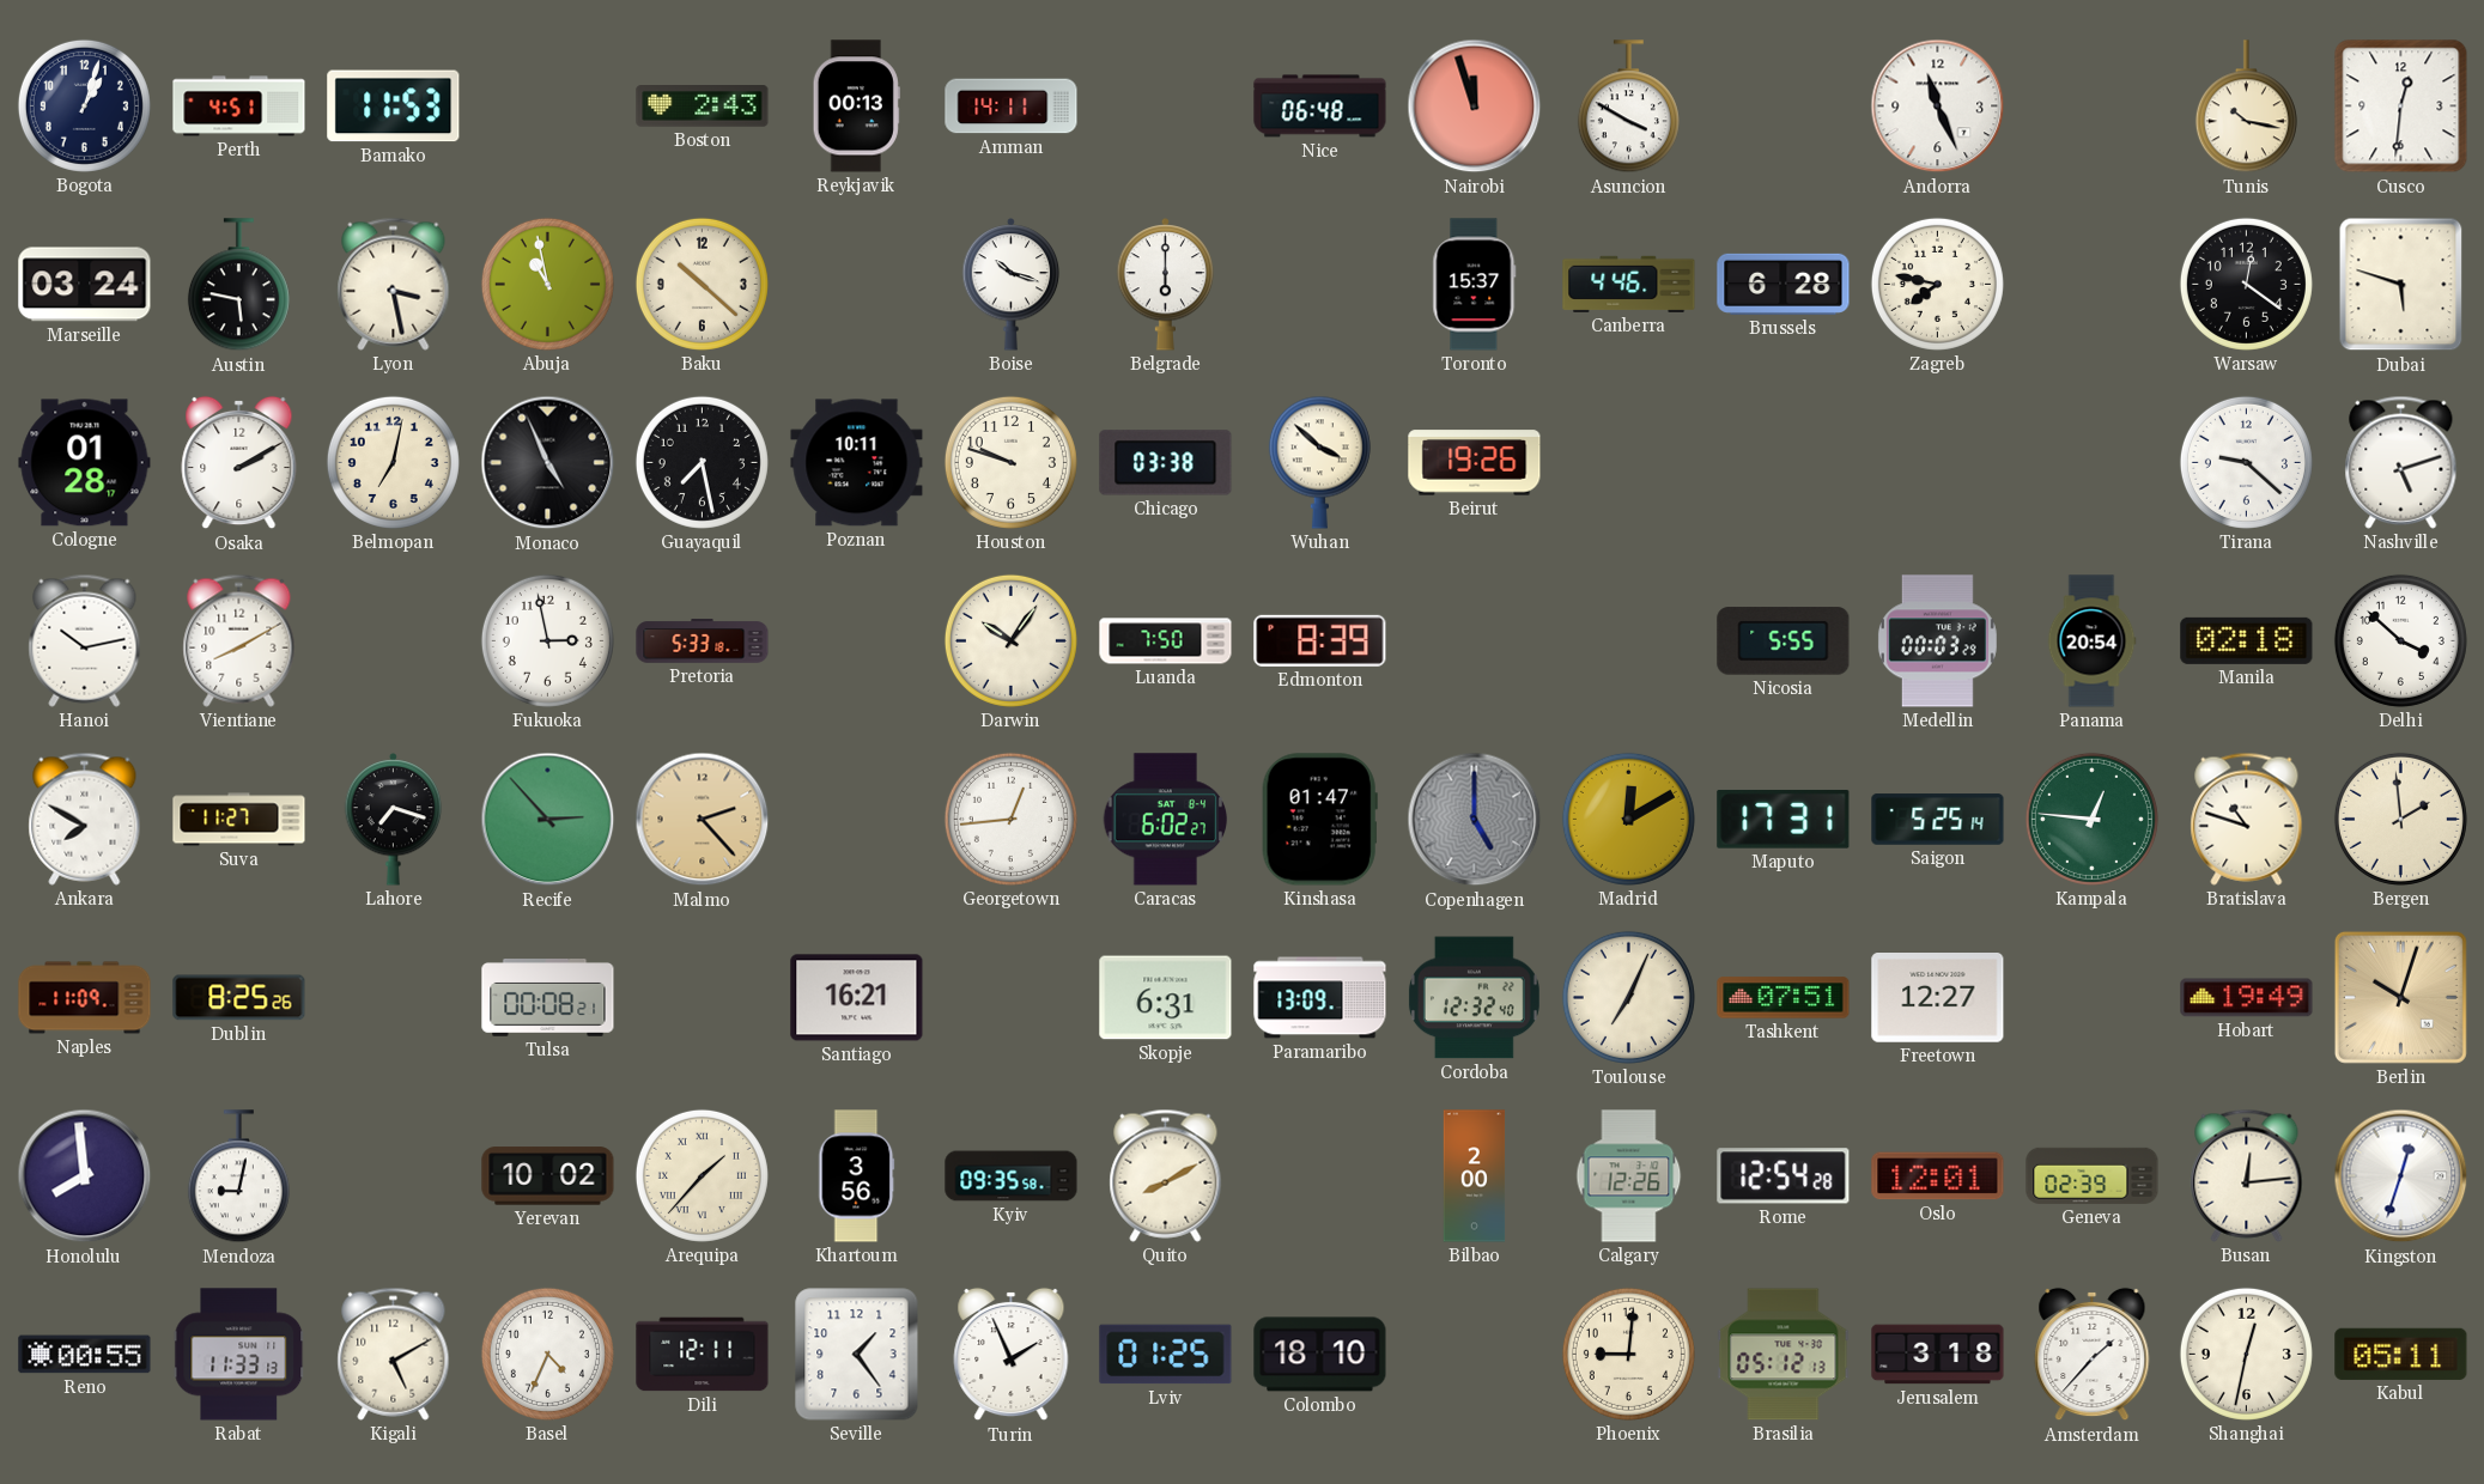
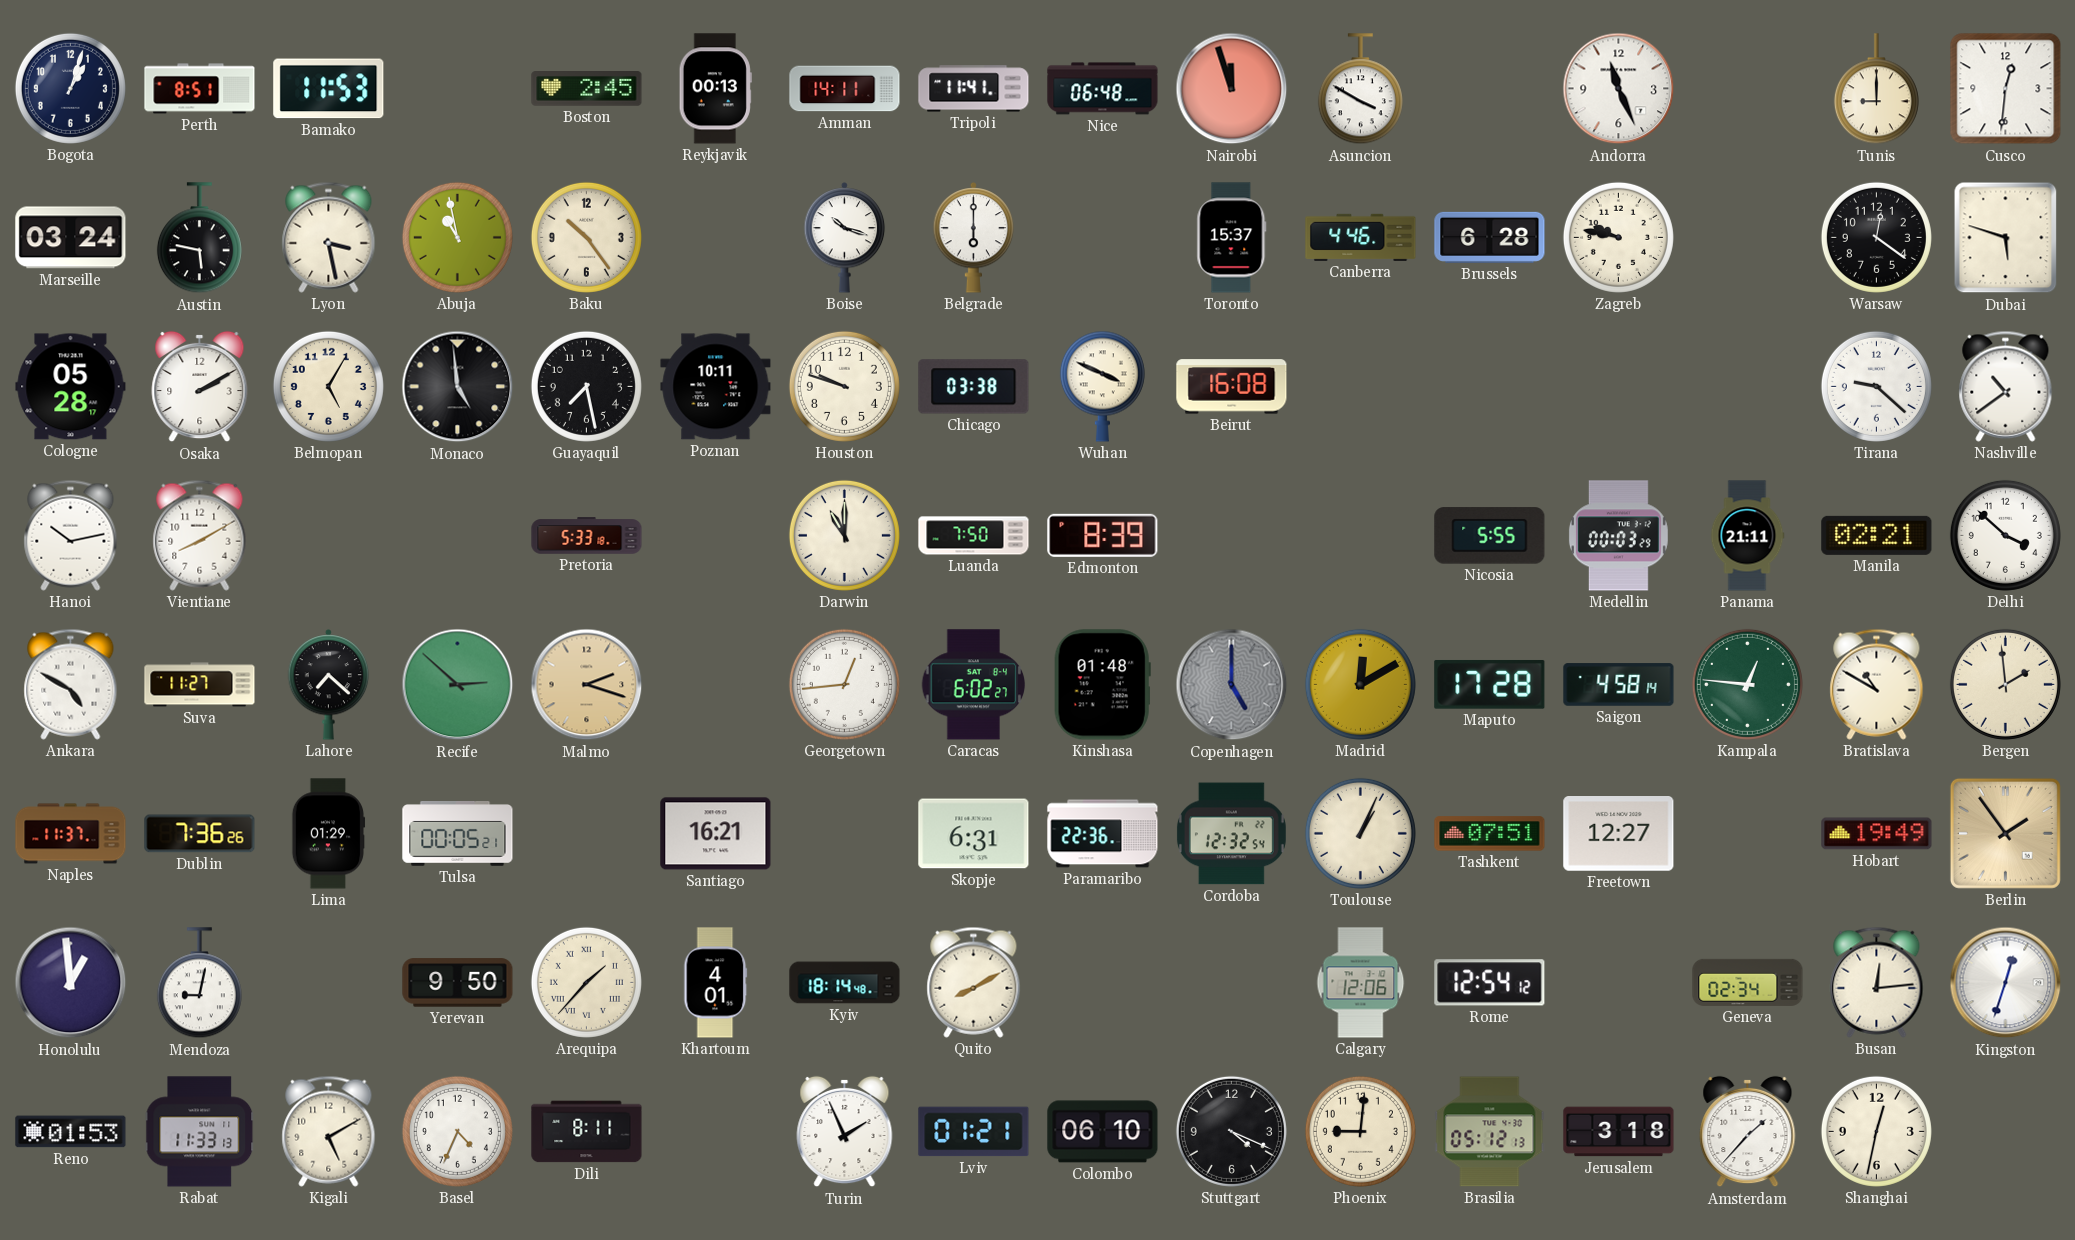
Perth: 4:51 -> 8:51
Boston: 2:43 -> 2:45
Tripoli: none -> 11:41
Tunis: 10:17 -> 9:00
Baku: 10:22 -> 10:24
Zagreb: 7:47 -> 9:47
Cologne: 01:28 -> 05:28
Belmopan: 7:02 -> 5:05
Monaco: 4:56 -> 4:59
Wuhan: 3:52 -> 3:49
Beirut: 19:26 -> 16:08
Nashville: 5:12 -> 10:39
Fukuoka: 2:58 -> none
Darwin: 10:06 -> 11:00
Panama: 20:54 -> 21:11
Manila: 02:18 -> 02:21
Ankara: 7:50 -> 4:50
Lahore: 7:18 -> 7:22
Recife: 2:53 -> 2:52
Malmo: 2:23 -> 2:18
Kinshasa: 01:47 -> 01:48
Maputo: 17:31 -> 17:28
Saigon: 5:25 -> 4:58
Bratislava: 10:48 -> 10:50
Naples: 11:09 -> 11:37
Dublin: 8:25 -> 7:36
Lima: none -> 01:29
Tulsa: 00:08 -> 00:05
Paramaribo: 13:09 -> 22:36
Cordoba: 12:32:40 -> 12:32:54
Toulouse: 7:04 -> 1:04
Berlin: 10:03 -> 1:54
Honolulu: 7:59 -> 12:59
Yerevan: 10:02 -> 9:50
Khartoum: 3:56 -> 4:01
Kyiv: 09:35 -> 18:14
Bilbao: 2:00 -> none
Calgary: 12:26 -> 12:06
Rome: 12:54:28 -> 12:54:12
Oslo: 12:01 -> none
Geneva: 02:39 -> 02:34
Reno: 00:55 -> 01:53
Dili: 12:11 -> 8:11
Seville: 1:24 -> none
Lviv: 01:25 -> 01:21
Colombo: 18:10 -> 06:10
Stuttgart: none -> 4:19
Kabul: 05:11 -> none
